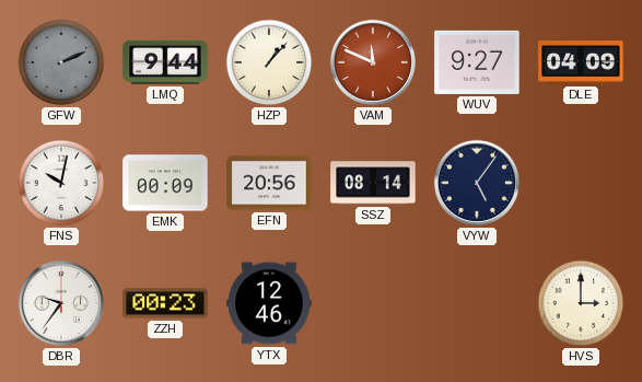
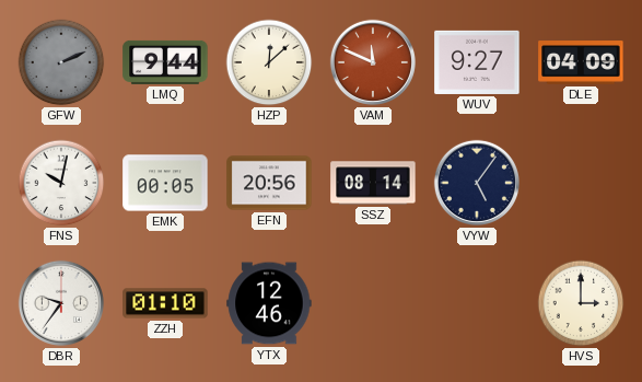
HZP: 1:07 -> 12:08
EMK: 00:09 -> 00:05
ZZH: 00:23 -> 01:10
